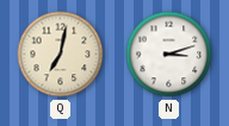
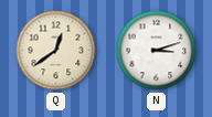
Q: 7:02 -> 12:39
